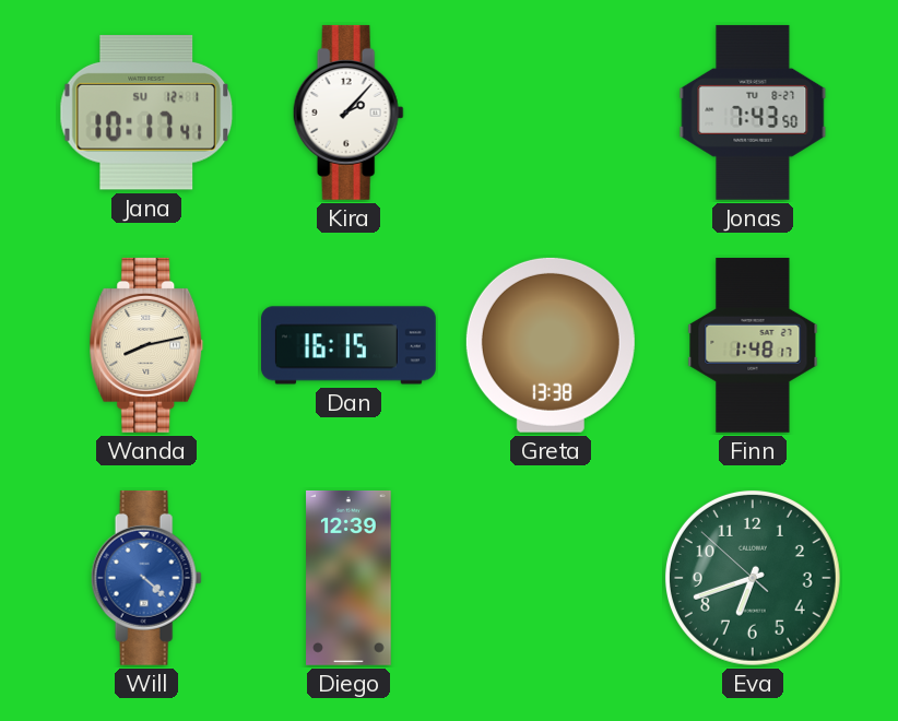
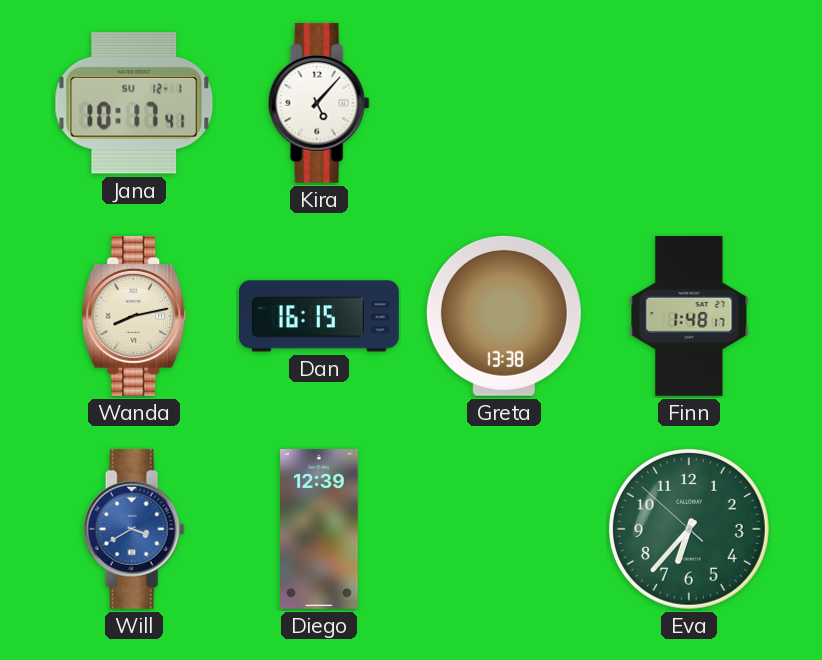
Kira: 2:07 -> 5:07
Jonas: 7:43 -> none
Will: 4:22 -> 3:40
Eva: 6:41 -> 6:36
